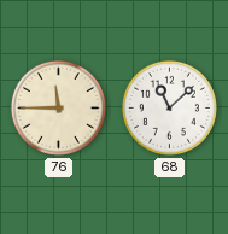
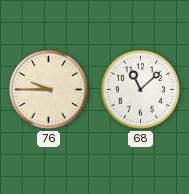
76: 11:45 -> 9:45
